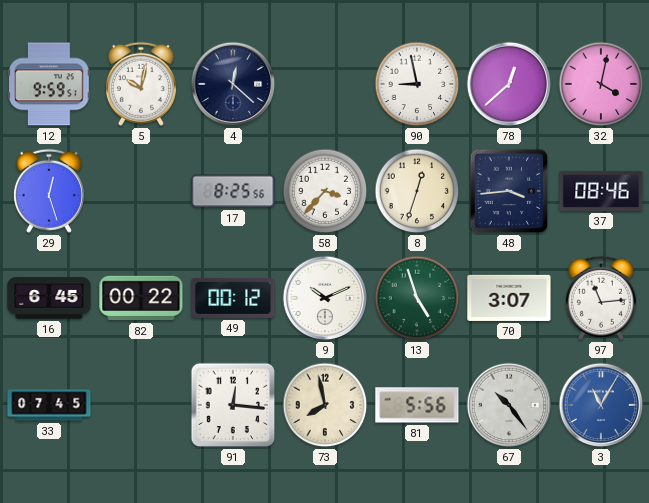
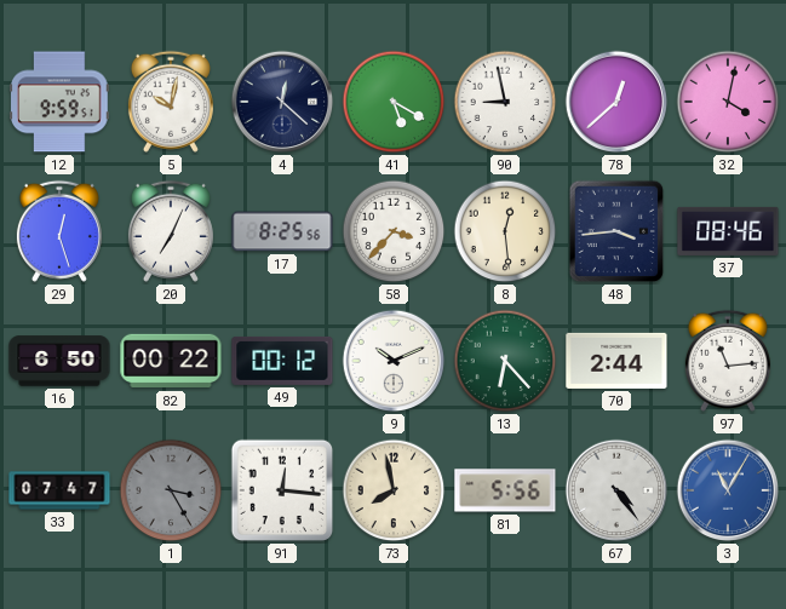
41: none -> 5:20
20: none -> 7:04
8: 12:33 -> 12:29
16: 6:45 -> 6:50
13: 4:57 -> 6:23
70: 3:07 -> 2:44
33: 07:45 -> 07:47
1: none -> 3:25
67: 10:24 -> 4:24
